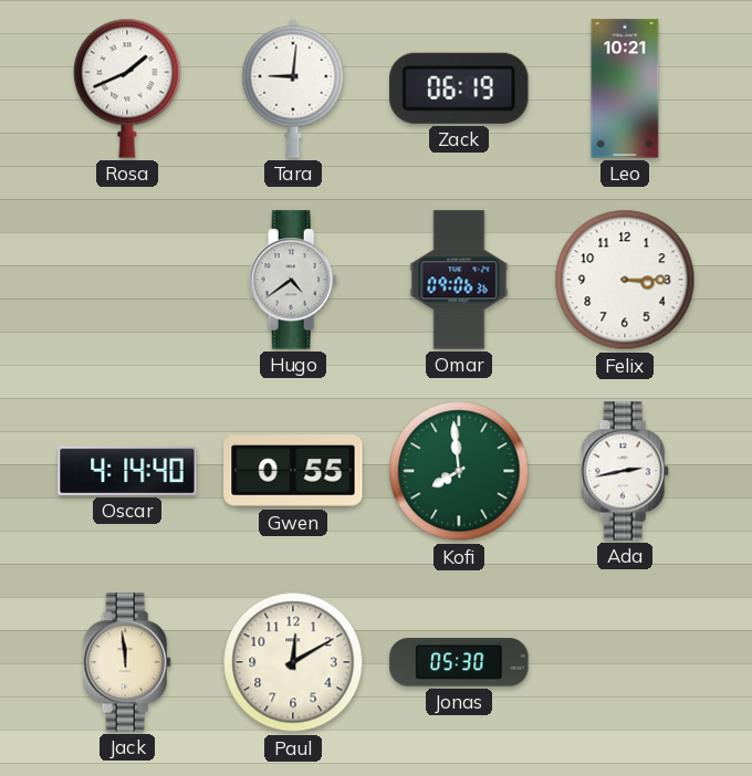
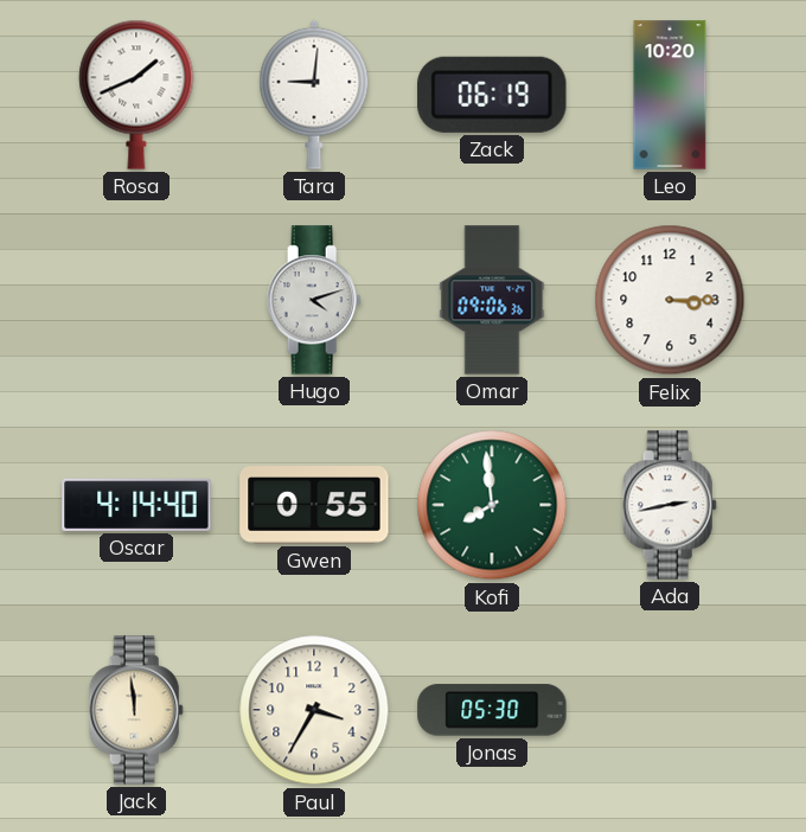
Leo: 10:21 -> 10:20
Hugo: 4:39 -> 4:12
Paul: 12:10 -> 3:35
